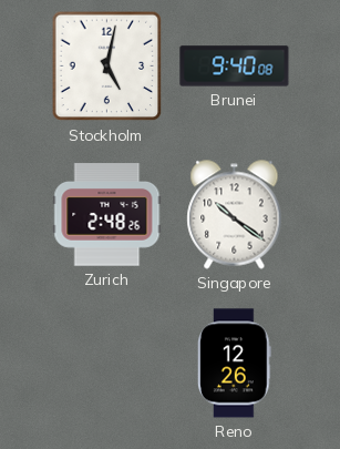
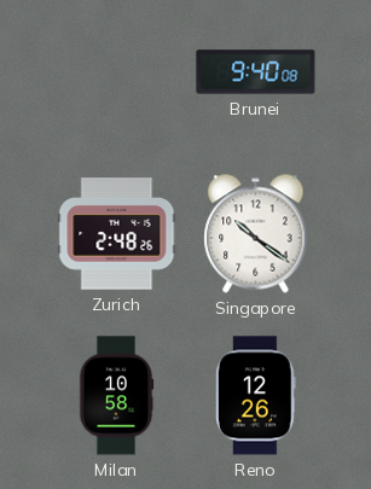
Stockholm: 5:02 -> none
Milan: none -> 10:58
